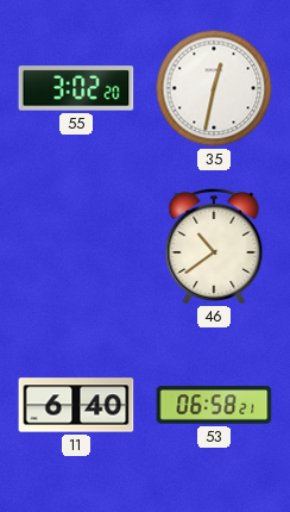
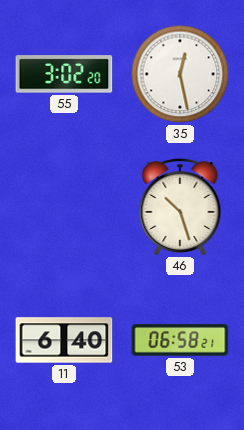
35: 12:32 -> 12:28
46: 10:39 -> 10:27
